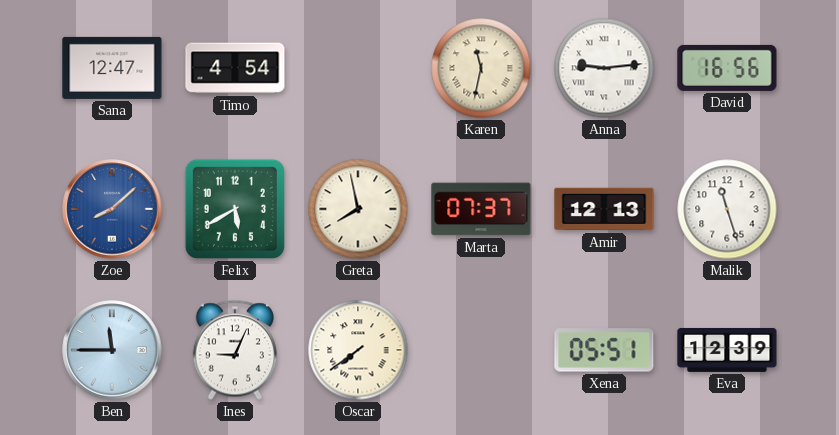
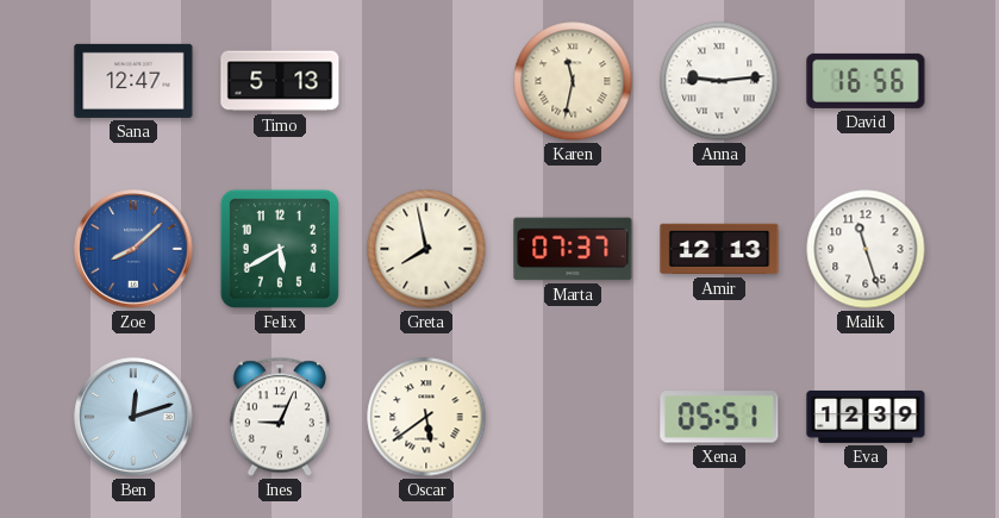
Timo: 4:54 -> 5:13
Ben: 11:45 -> 12:12
Oscar: 7:39 -> 5:39
